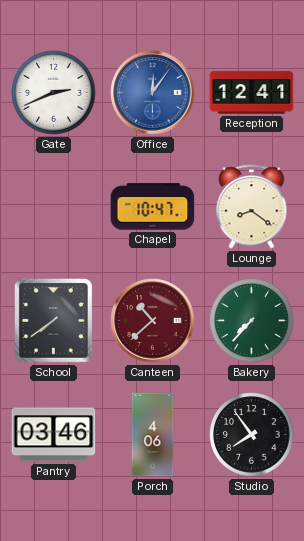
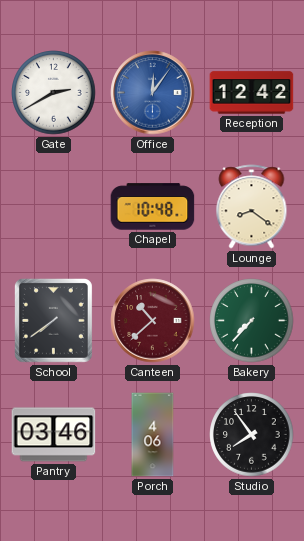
Gate: 2:41 -> 2:40
Reception: 12:41 -> 12:42
Chapel: 10:47 -> 10:48
